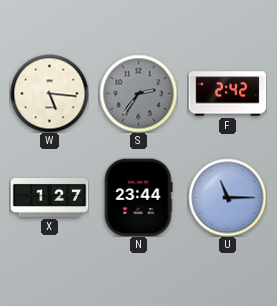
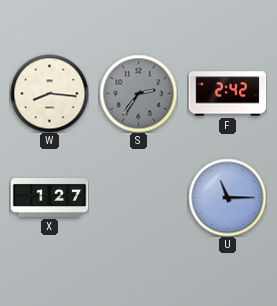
W: 5:16 -> 8:16
N: 23:44 -> none
